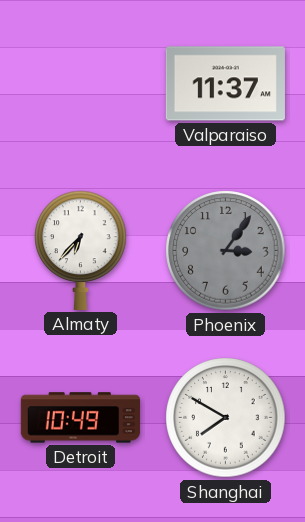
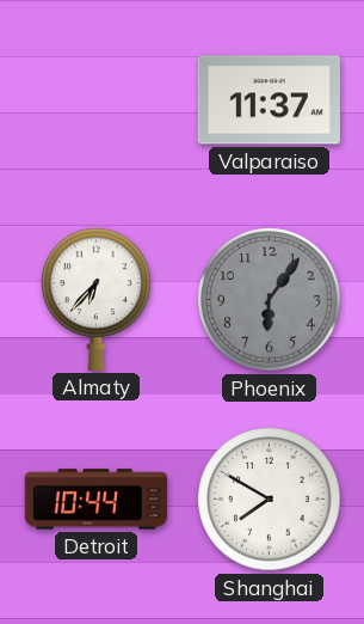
Phoenix: 3:06 -> 6:06
Detroit: 10:49 -> 10:44
